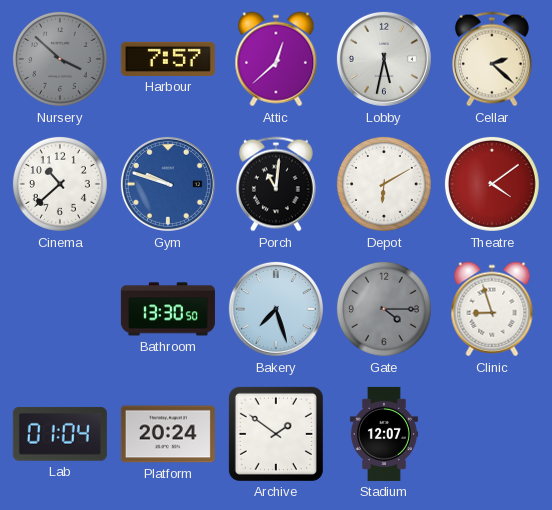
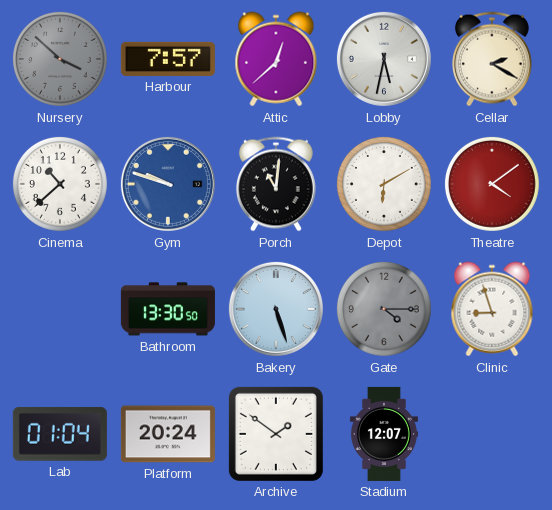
Cellar: 2:22 -> 2:20
Bakery: 7:27 -> 5:27
